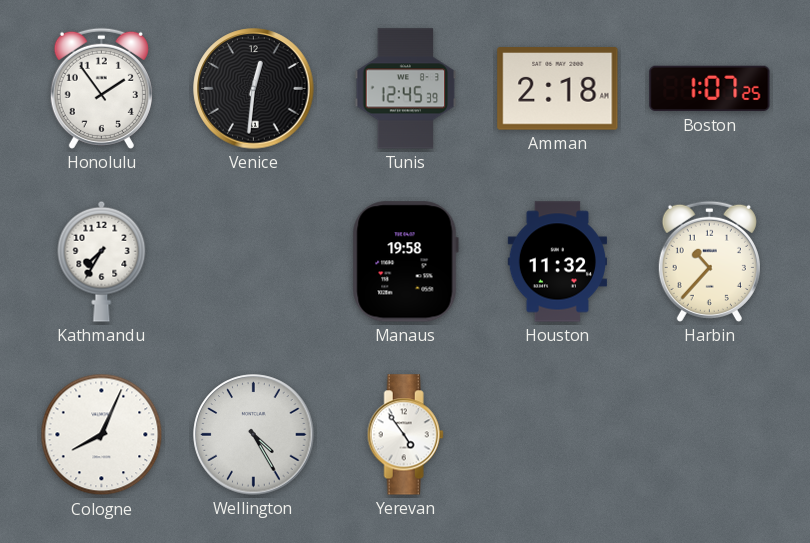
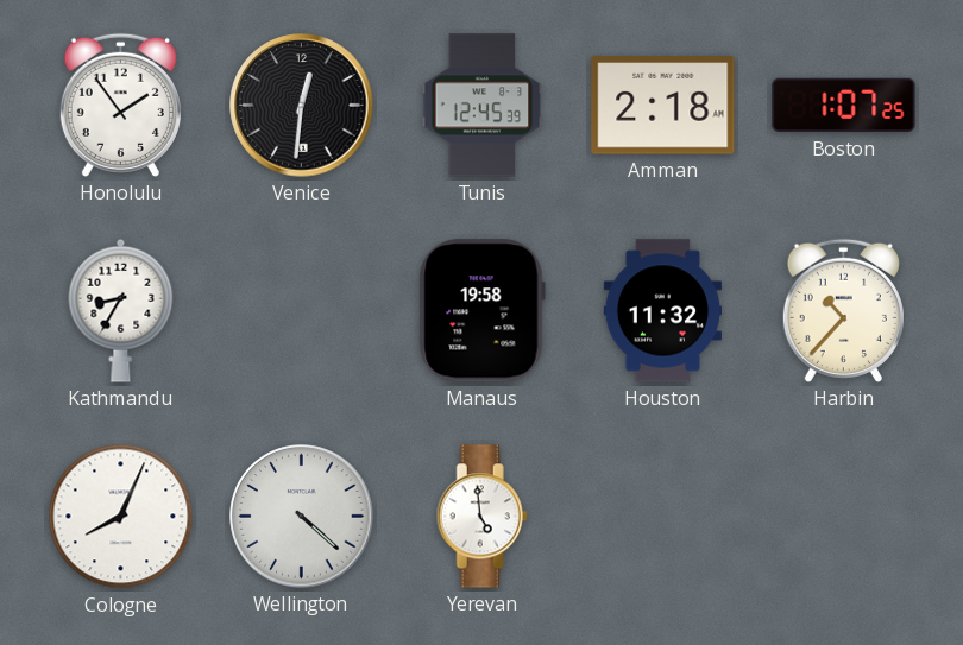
Kathmandu: 7:35 -> 8:35
Wellington: 4:25 -> 4:22
Yerevan: 4:54 -> 4:59
